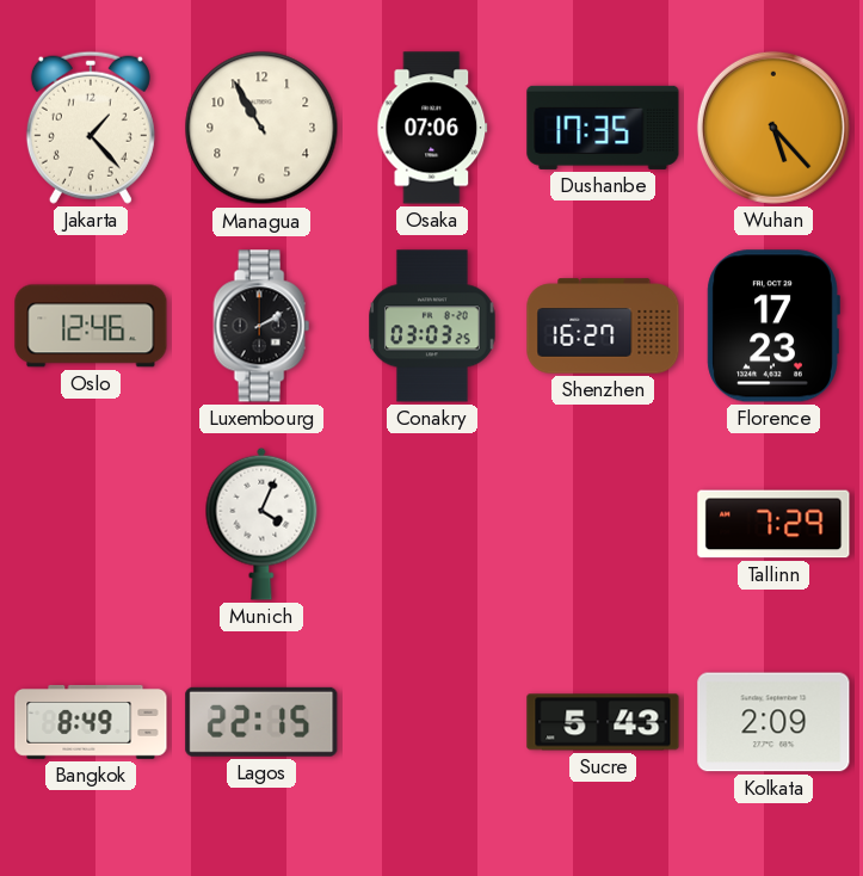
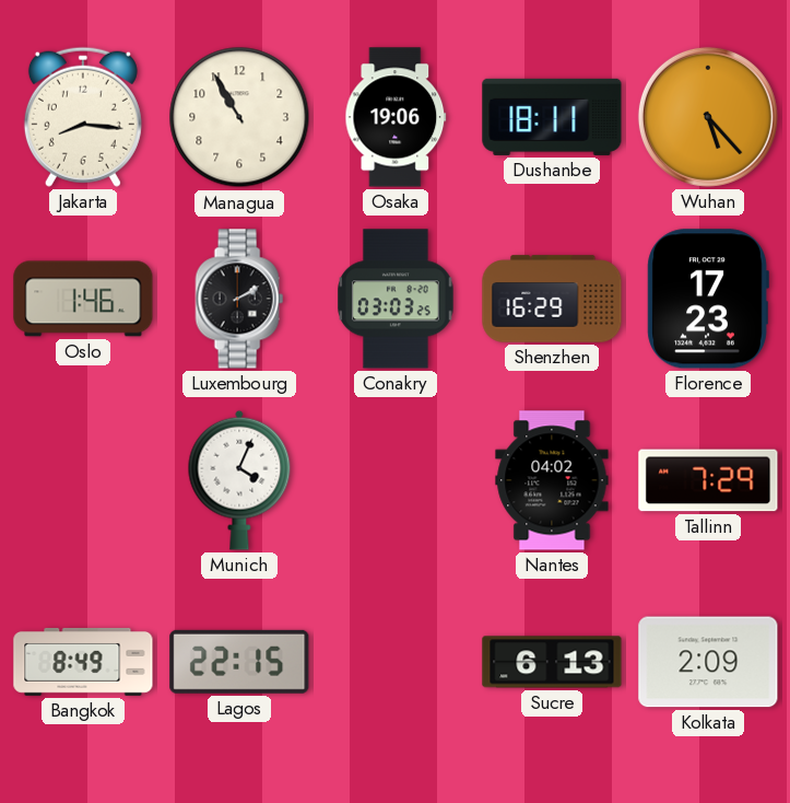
Jakarta: 1:23 -> 8:16
Osaka: 07:06 -> 19:06
Dushanbe: 17:35 -> 18:11
Oslo: 12:46 -> 1:46
Shenzhen: 16:27 -> 16:29
Nantes: none -> 04:02
Sucre: 5:43 -> 6:13
